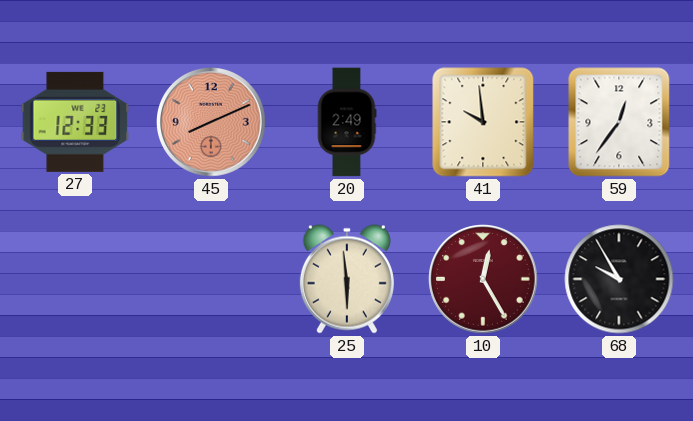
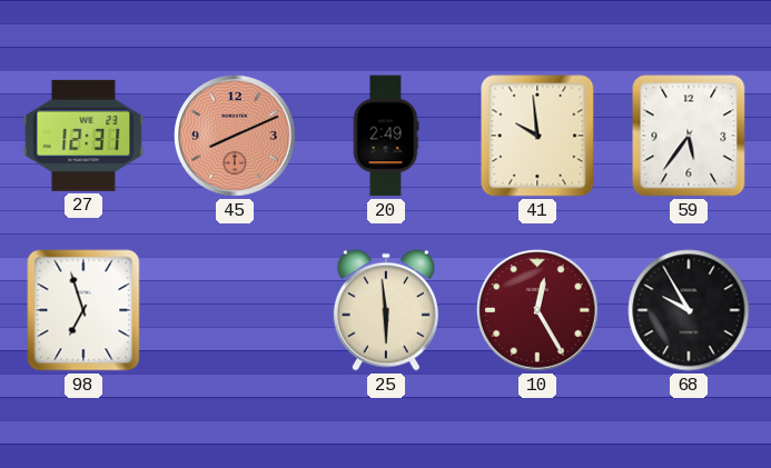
27: 12:33 -> 12:31
59: 12:36 -> 5:36
98: none -> 6:57
